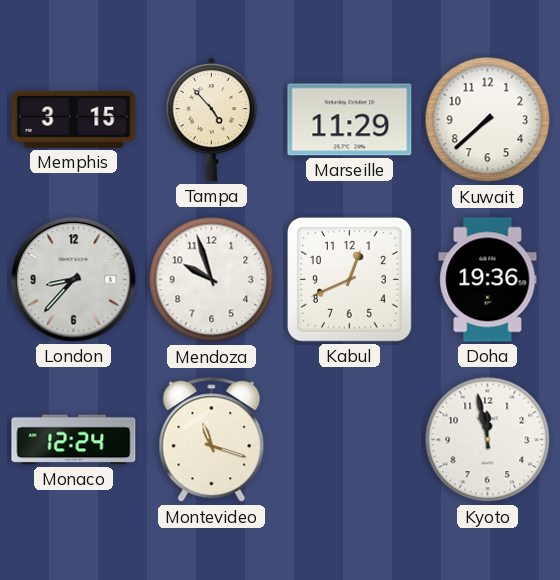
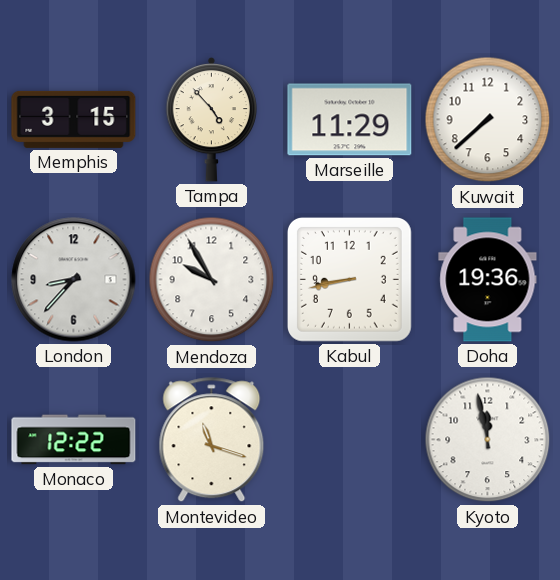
Mendoza: 9:57 -> 9:55
Kabul: 12:41 -> 8:43
Monaco: 12:24 -> 12:22
